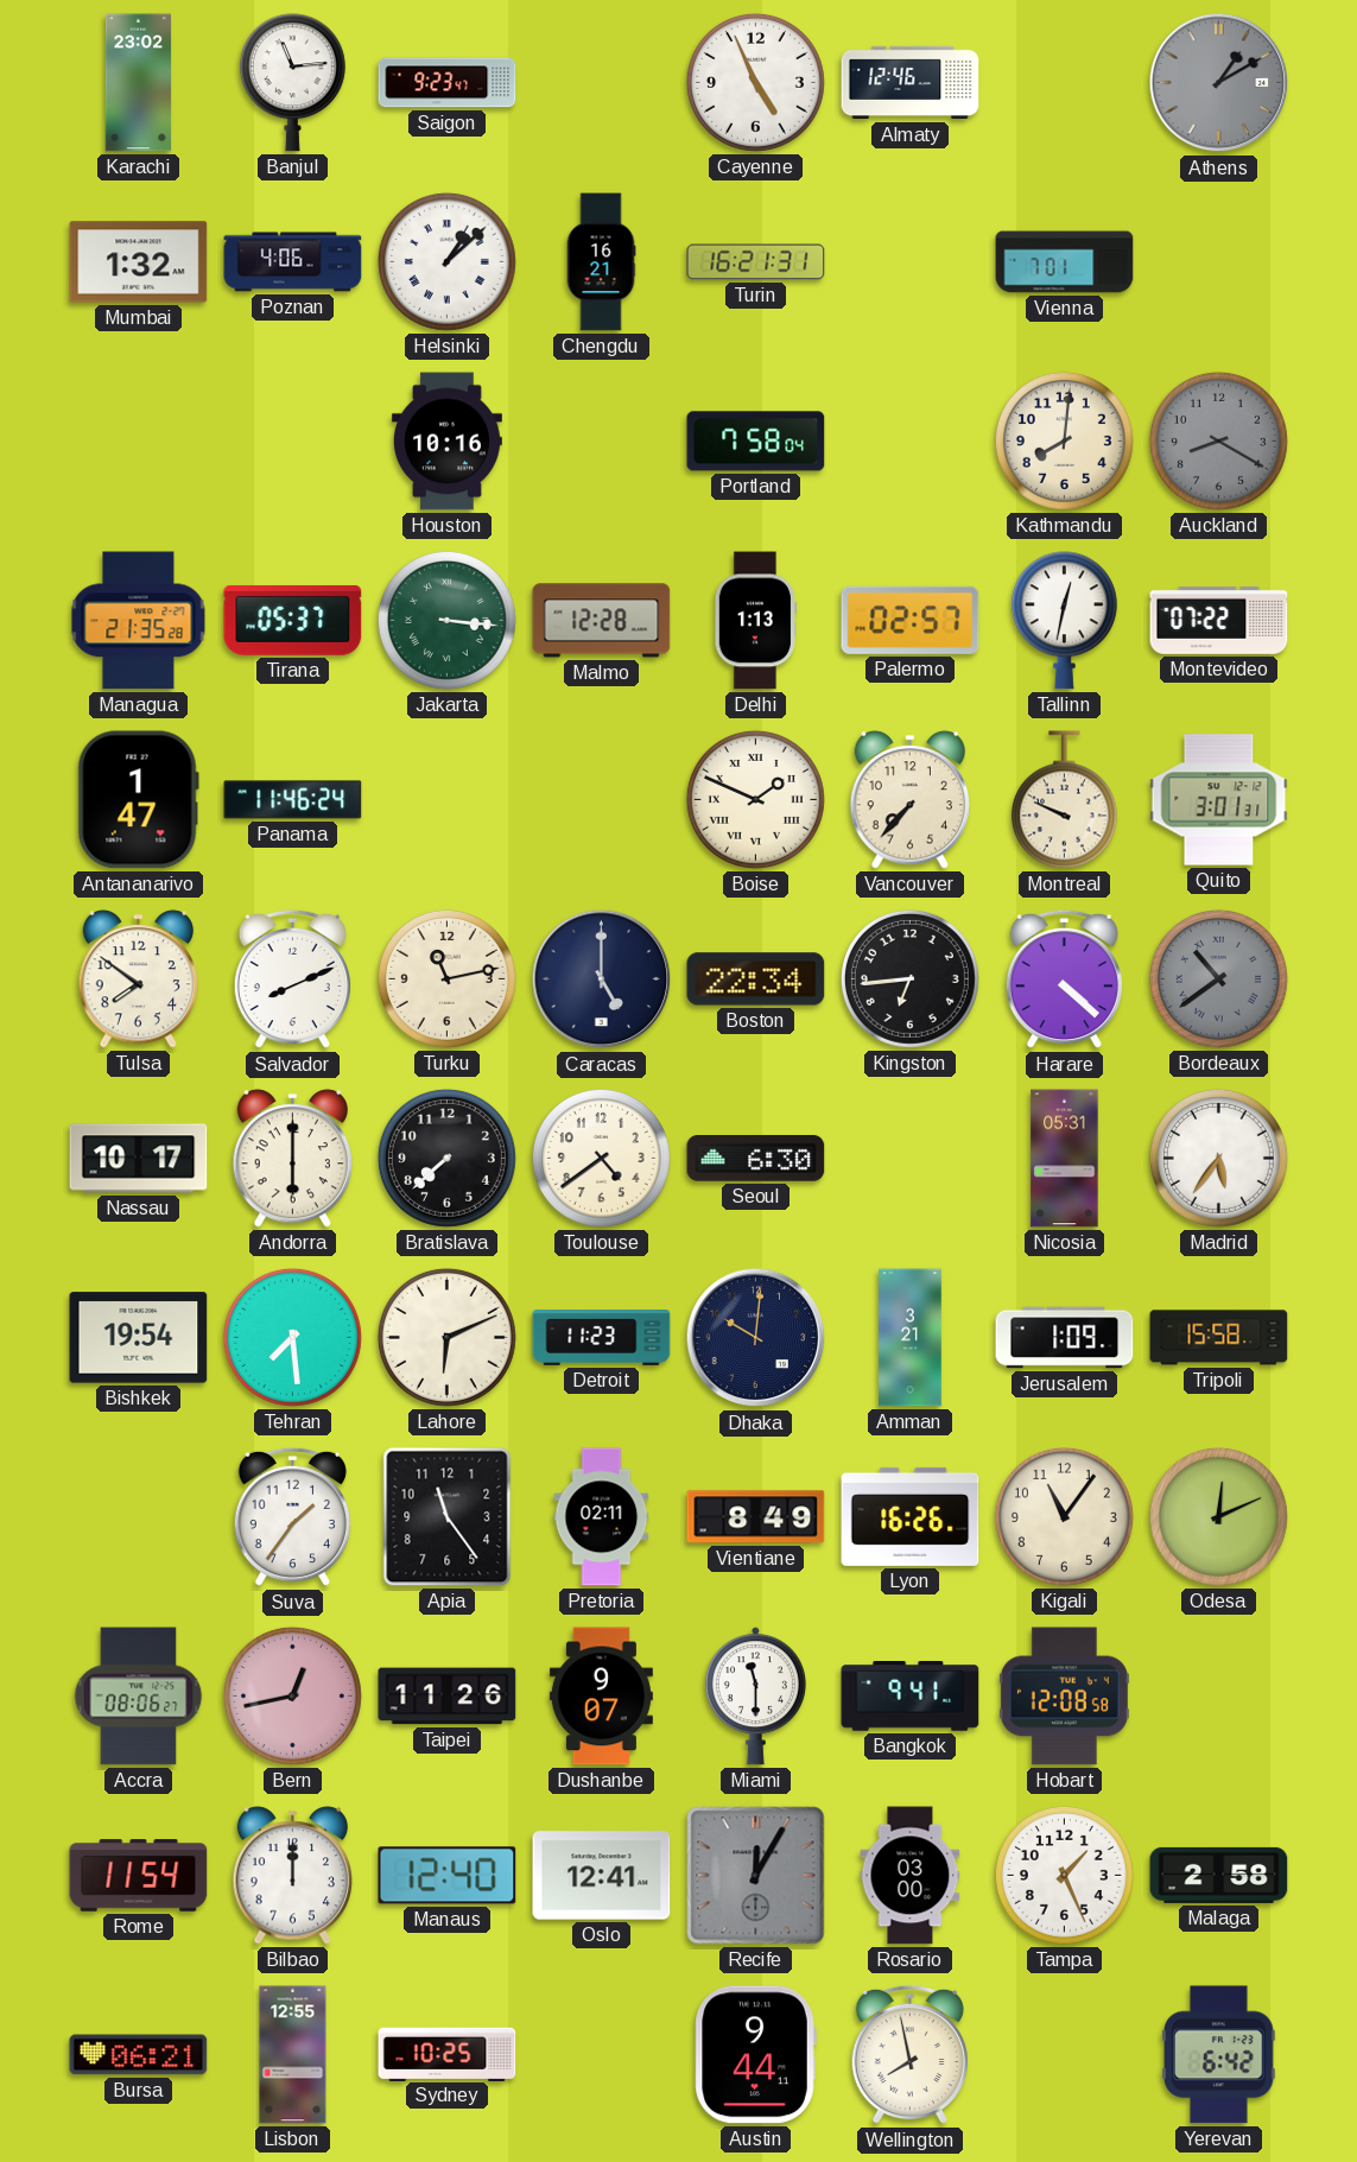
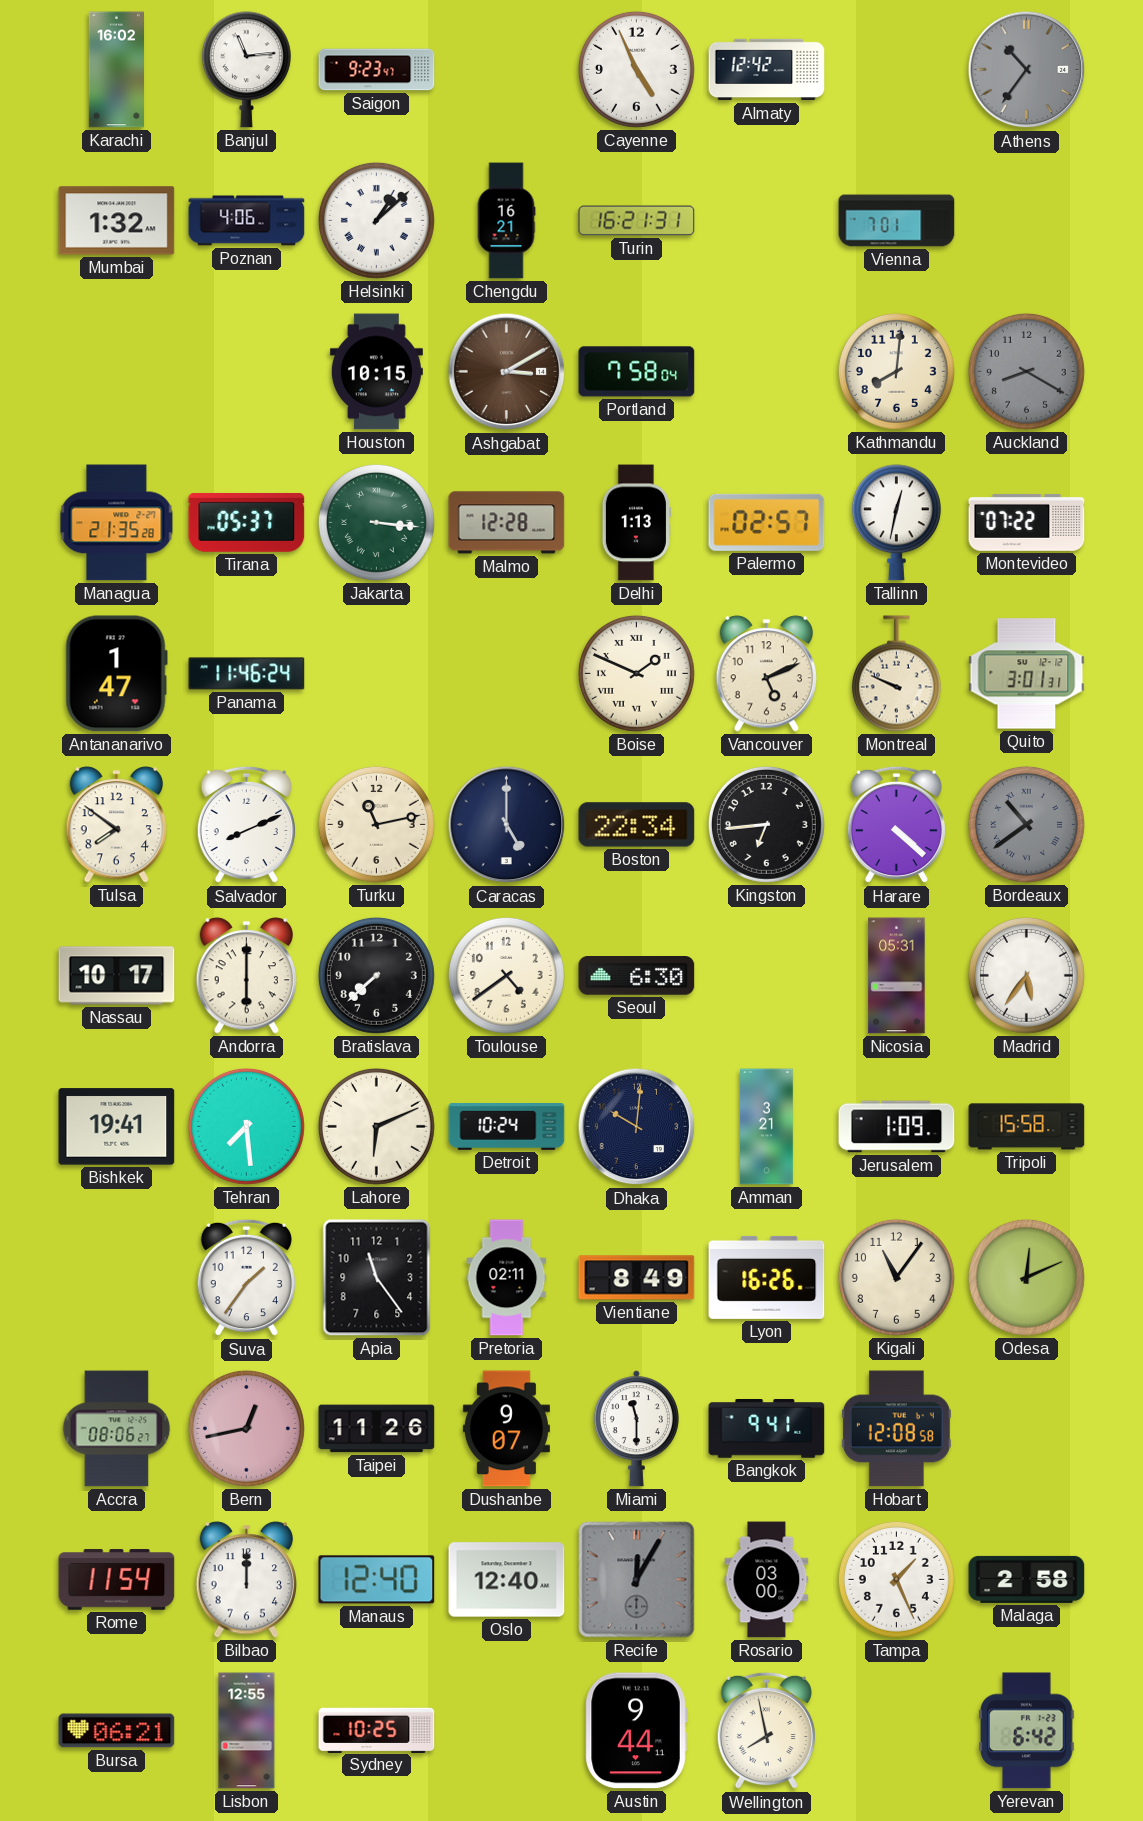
Karachi: 23:02 -> 16:02
Almaty: 12:46 -> 12:42
Athens: 1:10 -> 10:36
Houston: 10:16 -> 10:15
Ashgabat: none -> 3:10
Vancouver: 7:37 -> 5:11
Bishkek: 19:54 -> 19:41
Detroit: 11:23 -> 10:24
Oslo: 12:41 -> 12:40
